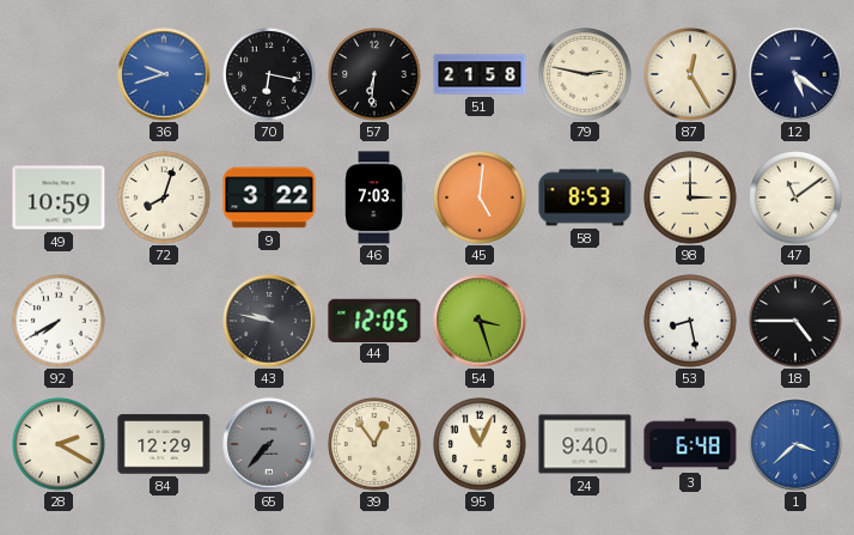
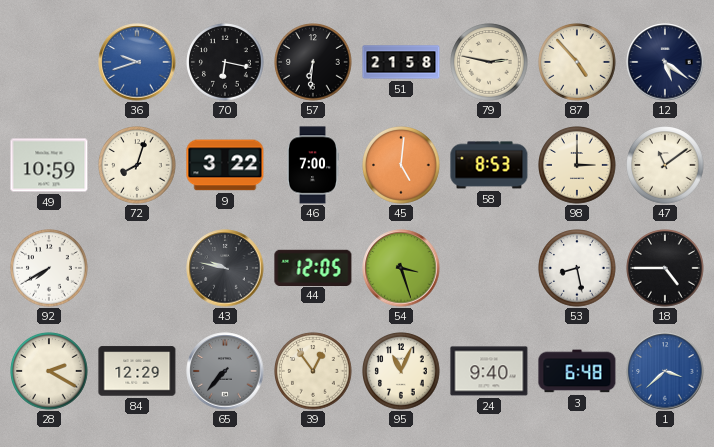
87: 12:25 -> 4:53
46: 7:03 -> 7:00
